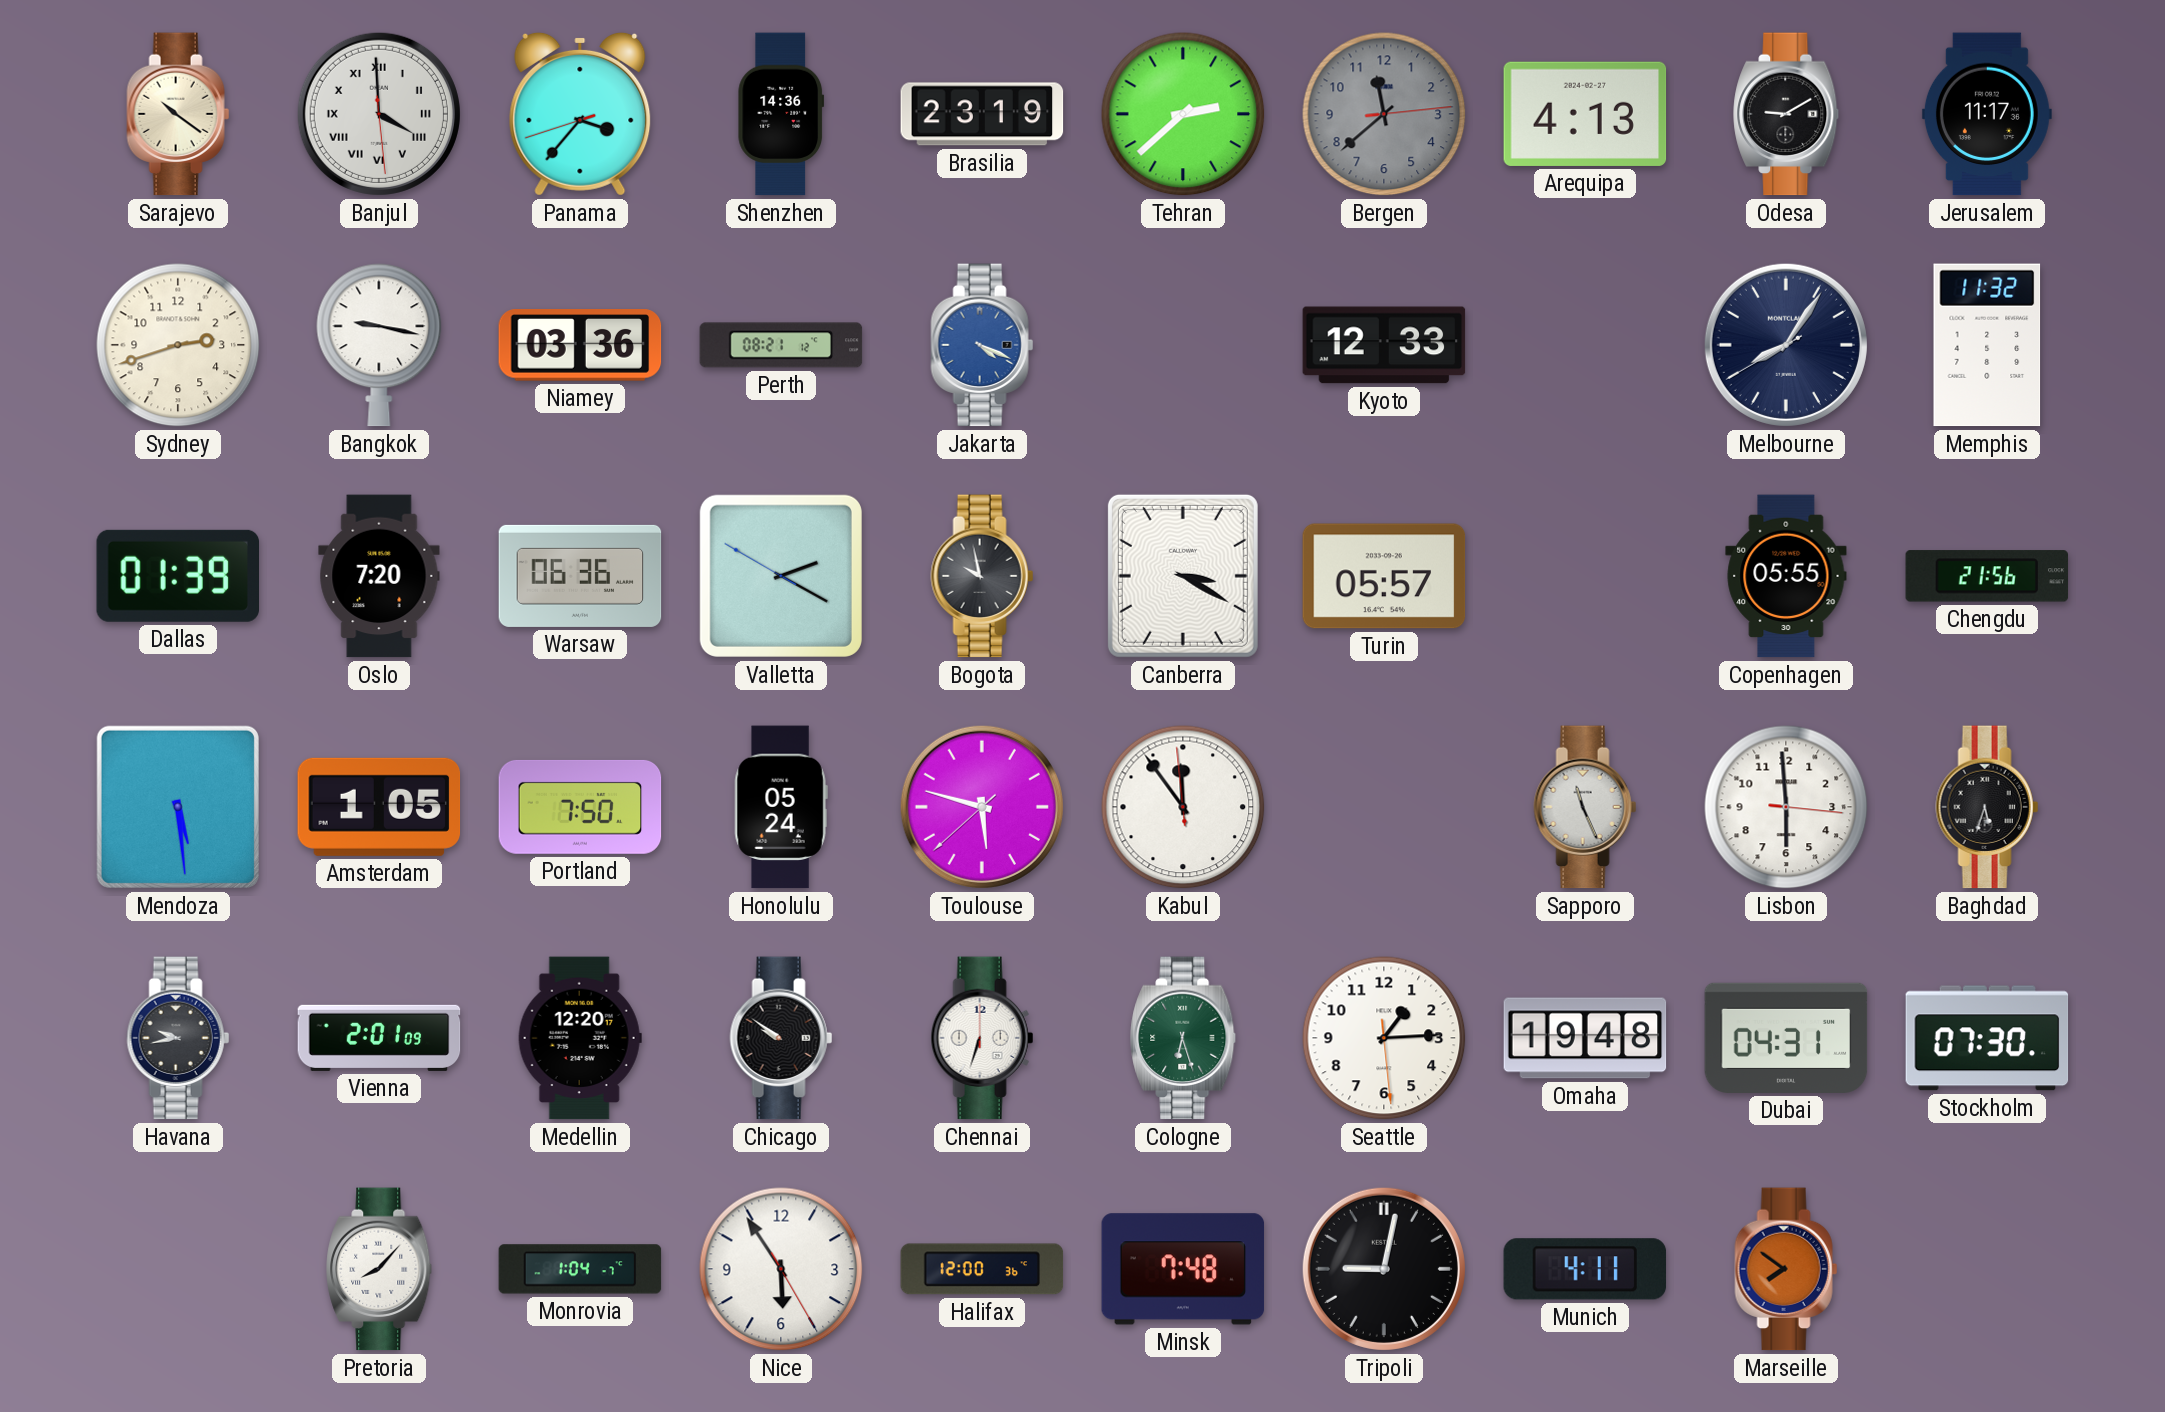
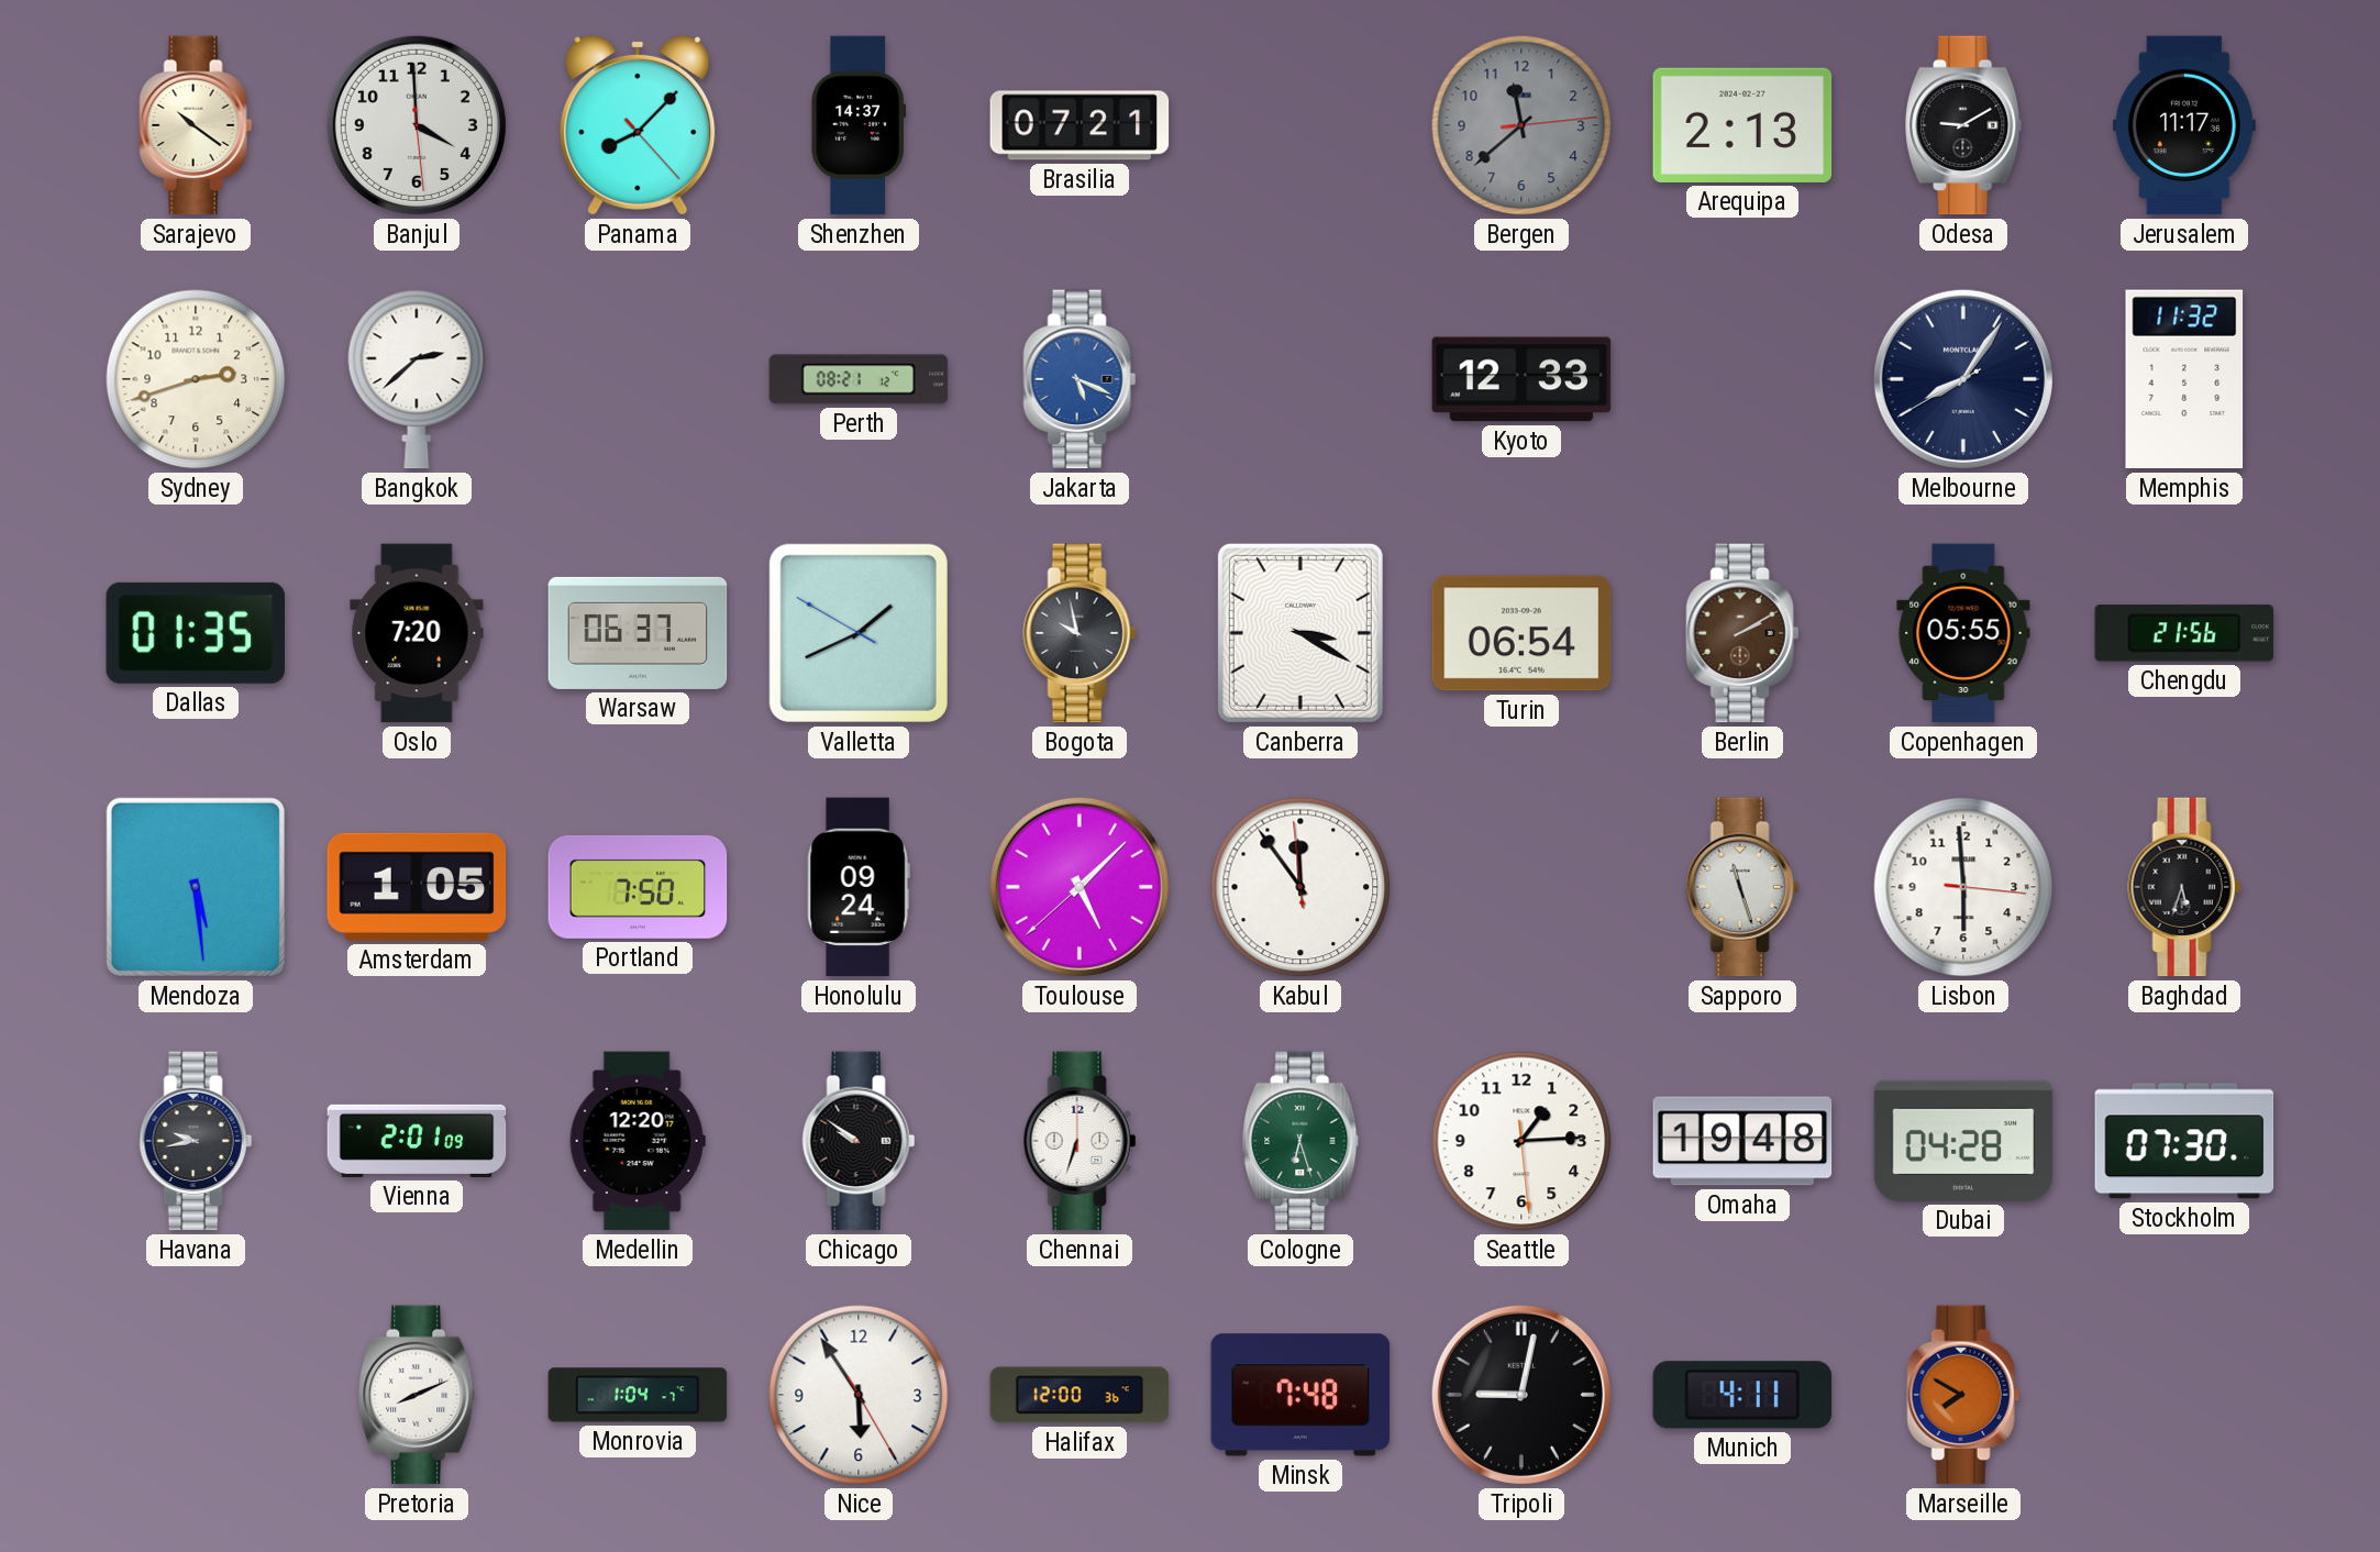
Banjul numerals: Roman -> Arabic
Panama: 3:36 -> 8:07
Shenzhen: 14:36 -> 14:37
Brasilia: 23:19 -> 07:21
Tehran: 2:38 -> none
Arequipa: 4:13 -> 2:13
Bangkok: 9:17 -> 2:38
Niamey: 03:36 -> none
Jakarta: 4:19 -> 5:19
Dallas: 01:39 -> 01:35
Warsaw: 06:36 -> 06:37
Valletta: 2:19 -> 1:40
Turin: 05:57 -> 06:54
Berlin: none -> 2:10
Honolulu: 05:24 -> 09:24
Toulouse: 5:47 -> 5:07
Sapporo: 11:26 -> 11:27
Dubai: 04:31 -> 04:28
Pretoria: 8:07 -> 8:11
Marseille: 7:51 -> 7:50
